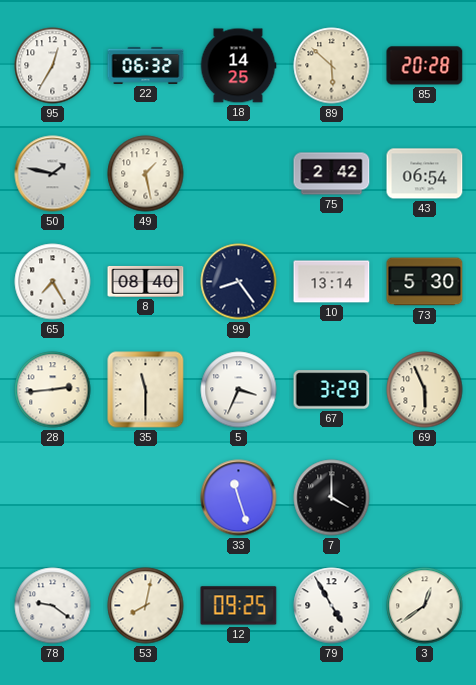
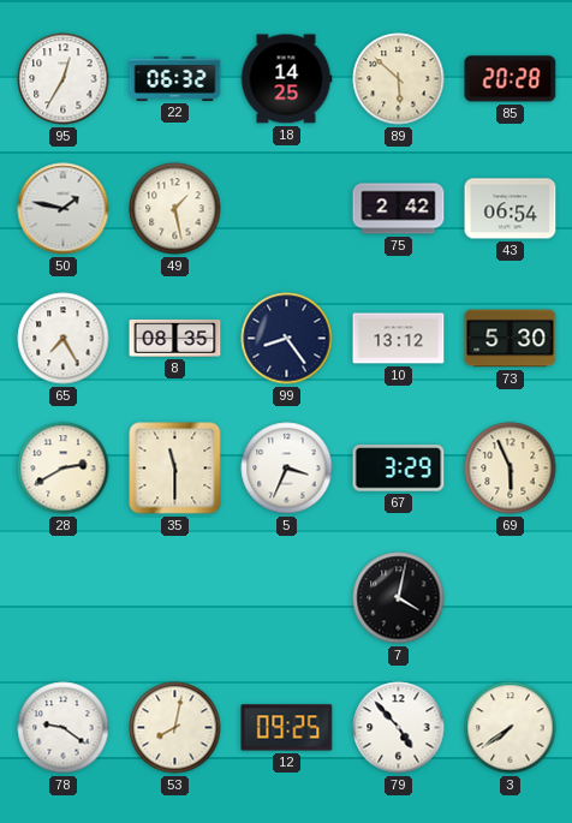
8: 08:40 -> 08:35
10: 13:14 -> 13:12
28: 2:44 -> 2:40
33: 11:27 -> none
7: 4:00 -> 4:02
79: 4:55 -> 4:53
3: 12:39 -> 7:39
